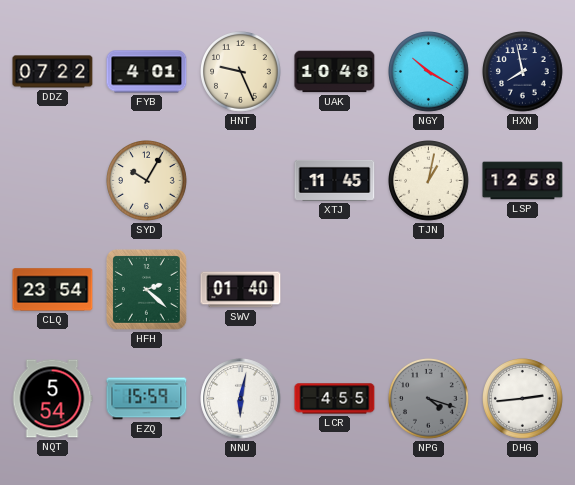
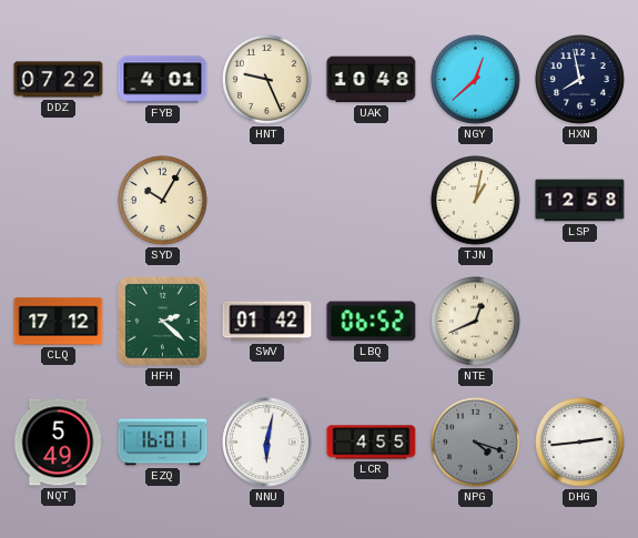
NGY: 10:20 -> 12:38
XTJ: 11:45 -> none
CLQ: 23:54 -> 17:12
SWV: 01:40 -> 01:42
LBQ: none -> 06:52
NTE: none -> 12:41
NQT: 5:54 -> 5:49
EZQ: 15:59 -> 16:01
